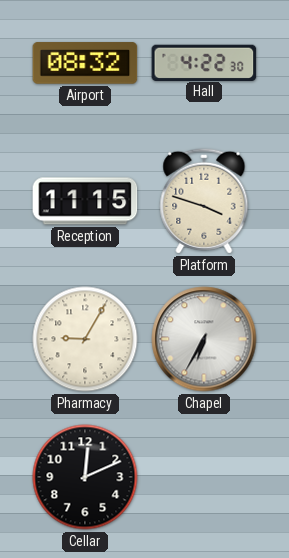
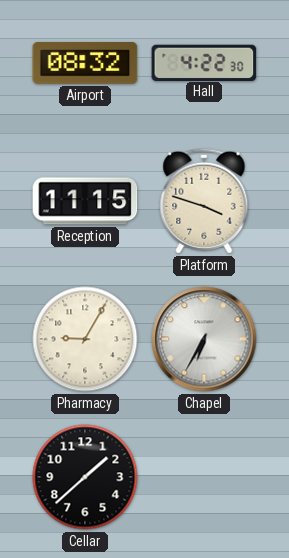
Cellar: 12:11 -> 1:38
